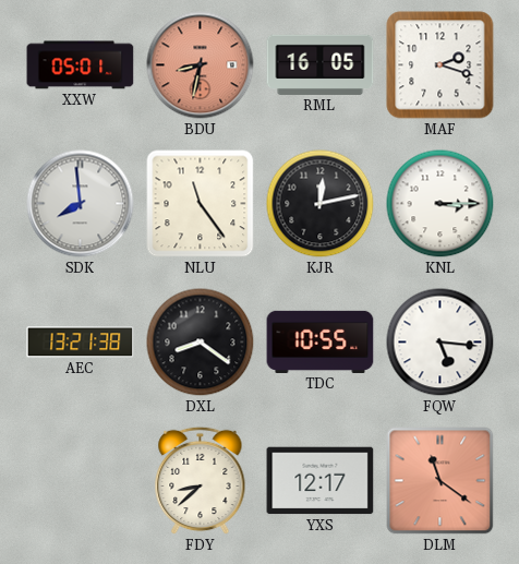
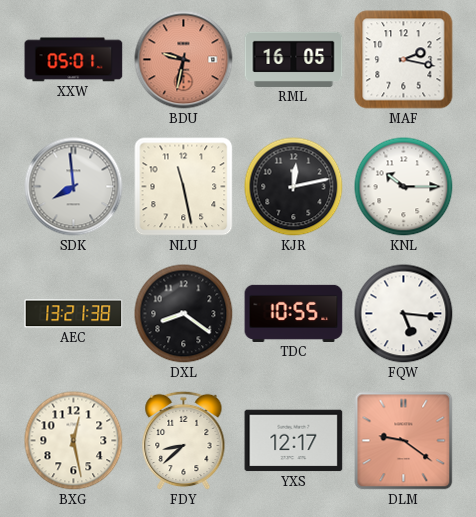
BDU: 8:32 -> 9:32
MAF: 2:18 -> 2:17
NLU: 11:24 -> 11:28
KNL: 3:15 -> 10:15
BXG: none -> 12:28
DLM: 11:21 -> 9:21
